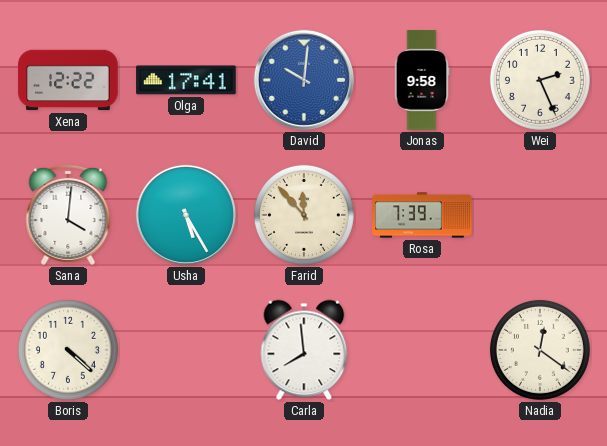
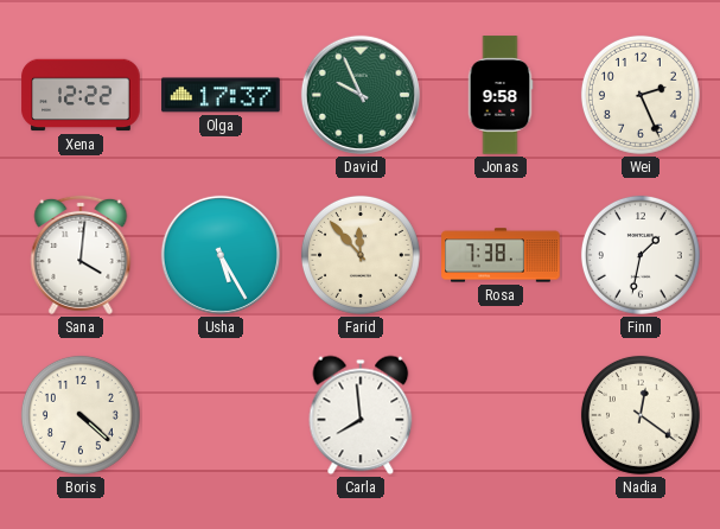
Olga: 17:41 -> 17:37
David: 10:01 -> 9:56
David dial: blue -> green
Rosa: 7:39 -> 7:38
Finn: none -> 1:32
